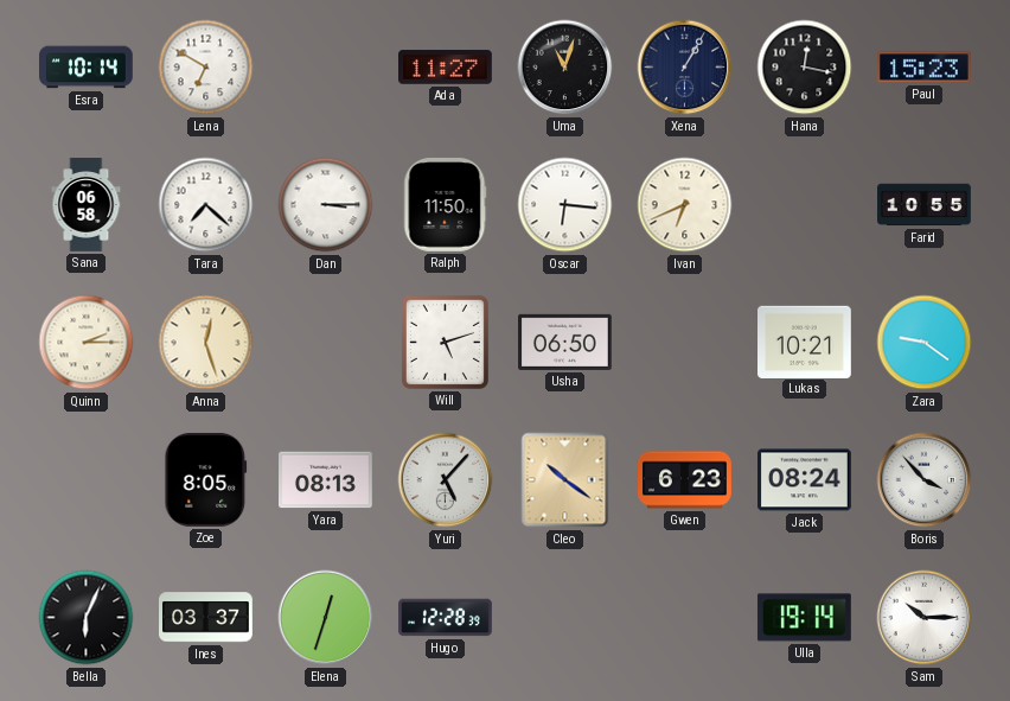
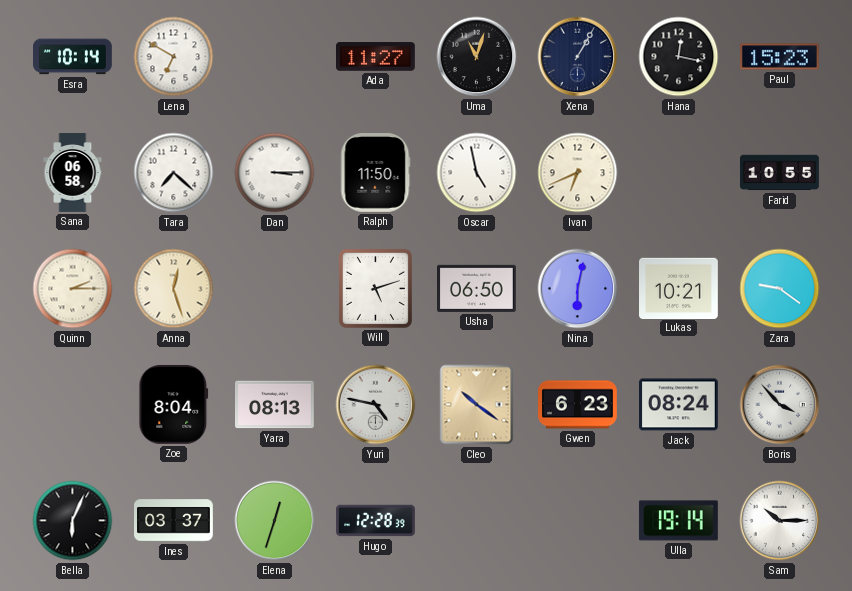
Oscar: 6:16 -> 4:58
Nina: none -> 6:02
Zoe: 8:05 -> 8:04
Yuri: 5:07 -> 4:47
